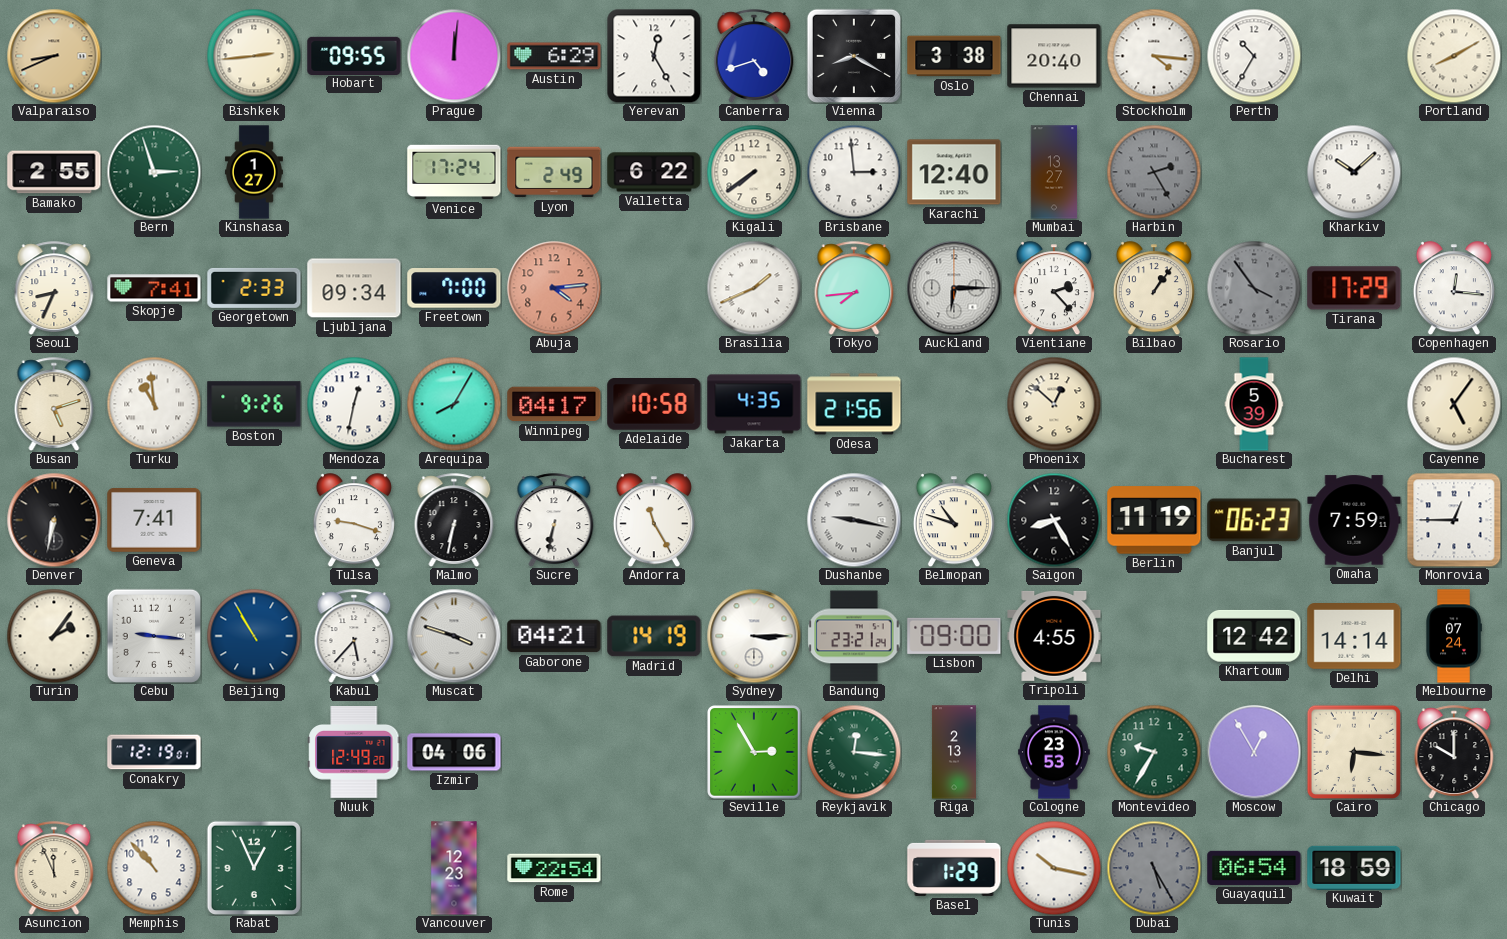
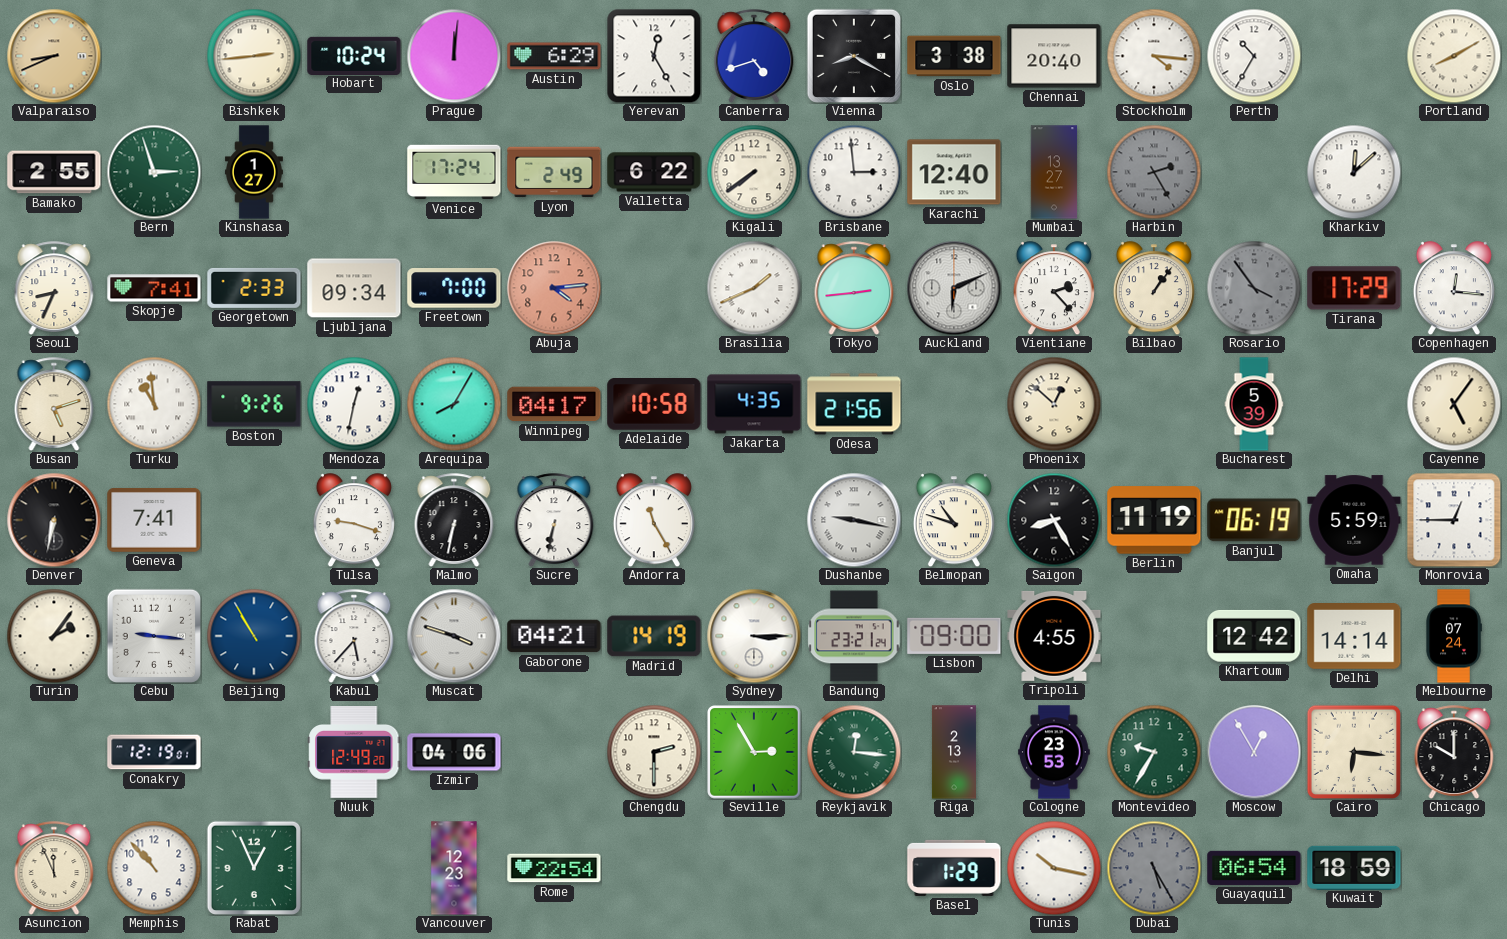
Hobart: 09:55 -> 10:24
Kharkiv: 10:08 -> 12:08
Tokyo: 7:44 -> 2:44
Auckland: 6:15 -> 6:11
Banjul: 06:23 -> 06:19
Omaha: 7:59 -> 5:59
Chengdu: none -> 2:30
